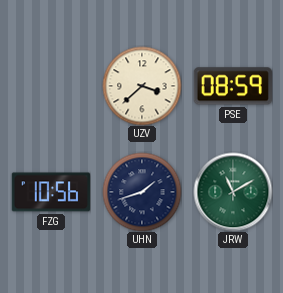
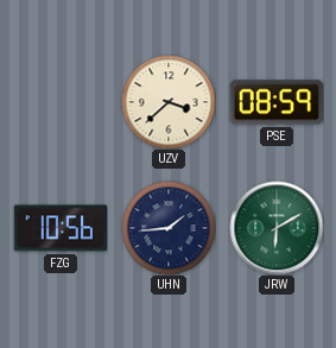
UHN: 1:42 -> 1:44
JRW: 11:10 -> 6:10
